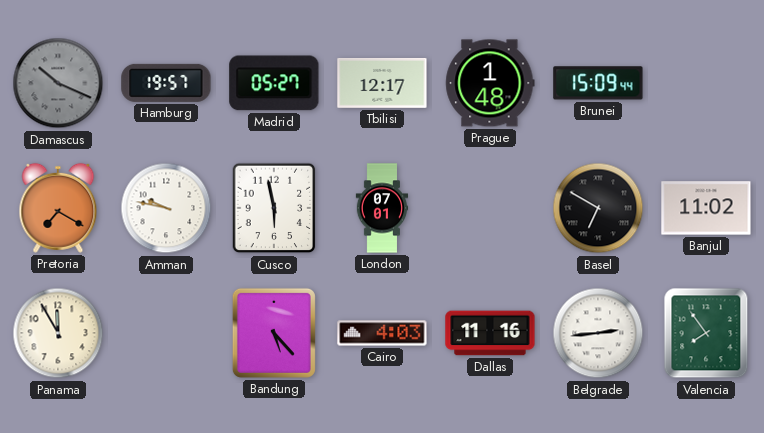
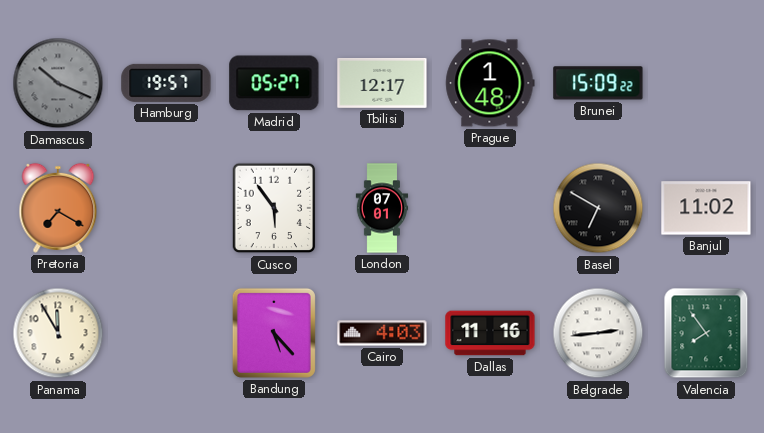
Brunei: 15:09:44 -> 15:09:22
Amman: 9:47 -> none
Cusco: 5:58 -> 5:54
